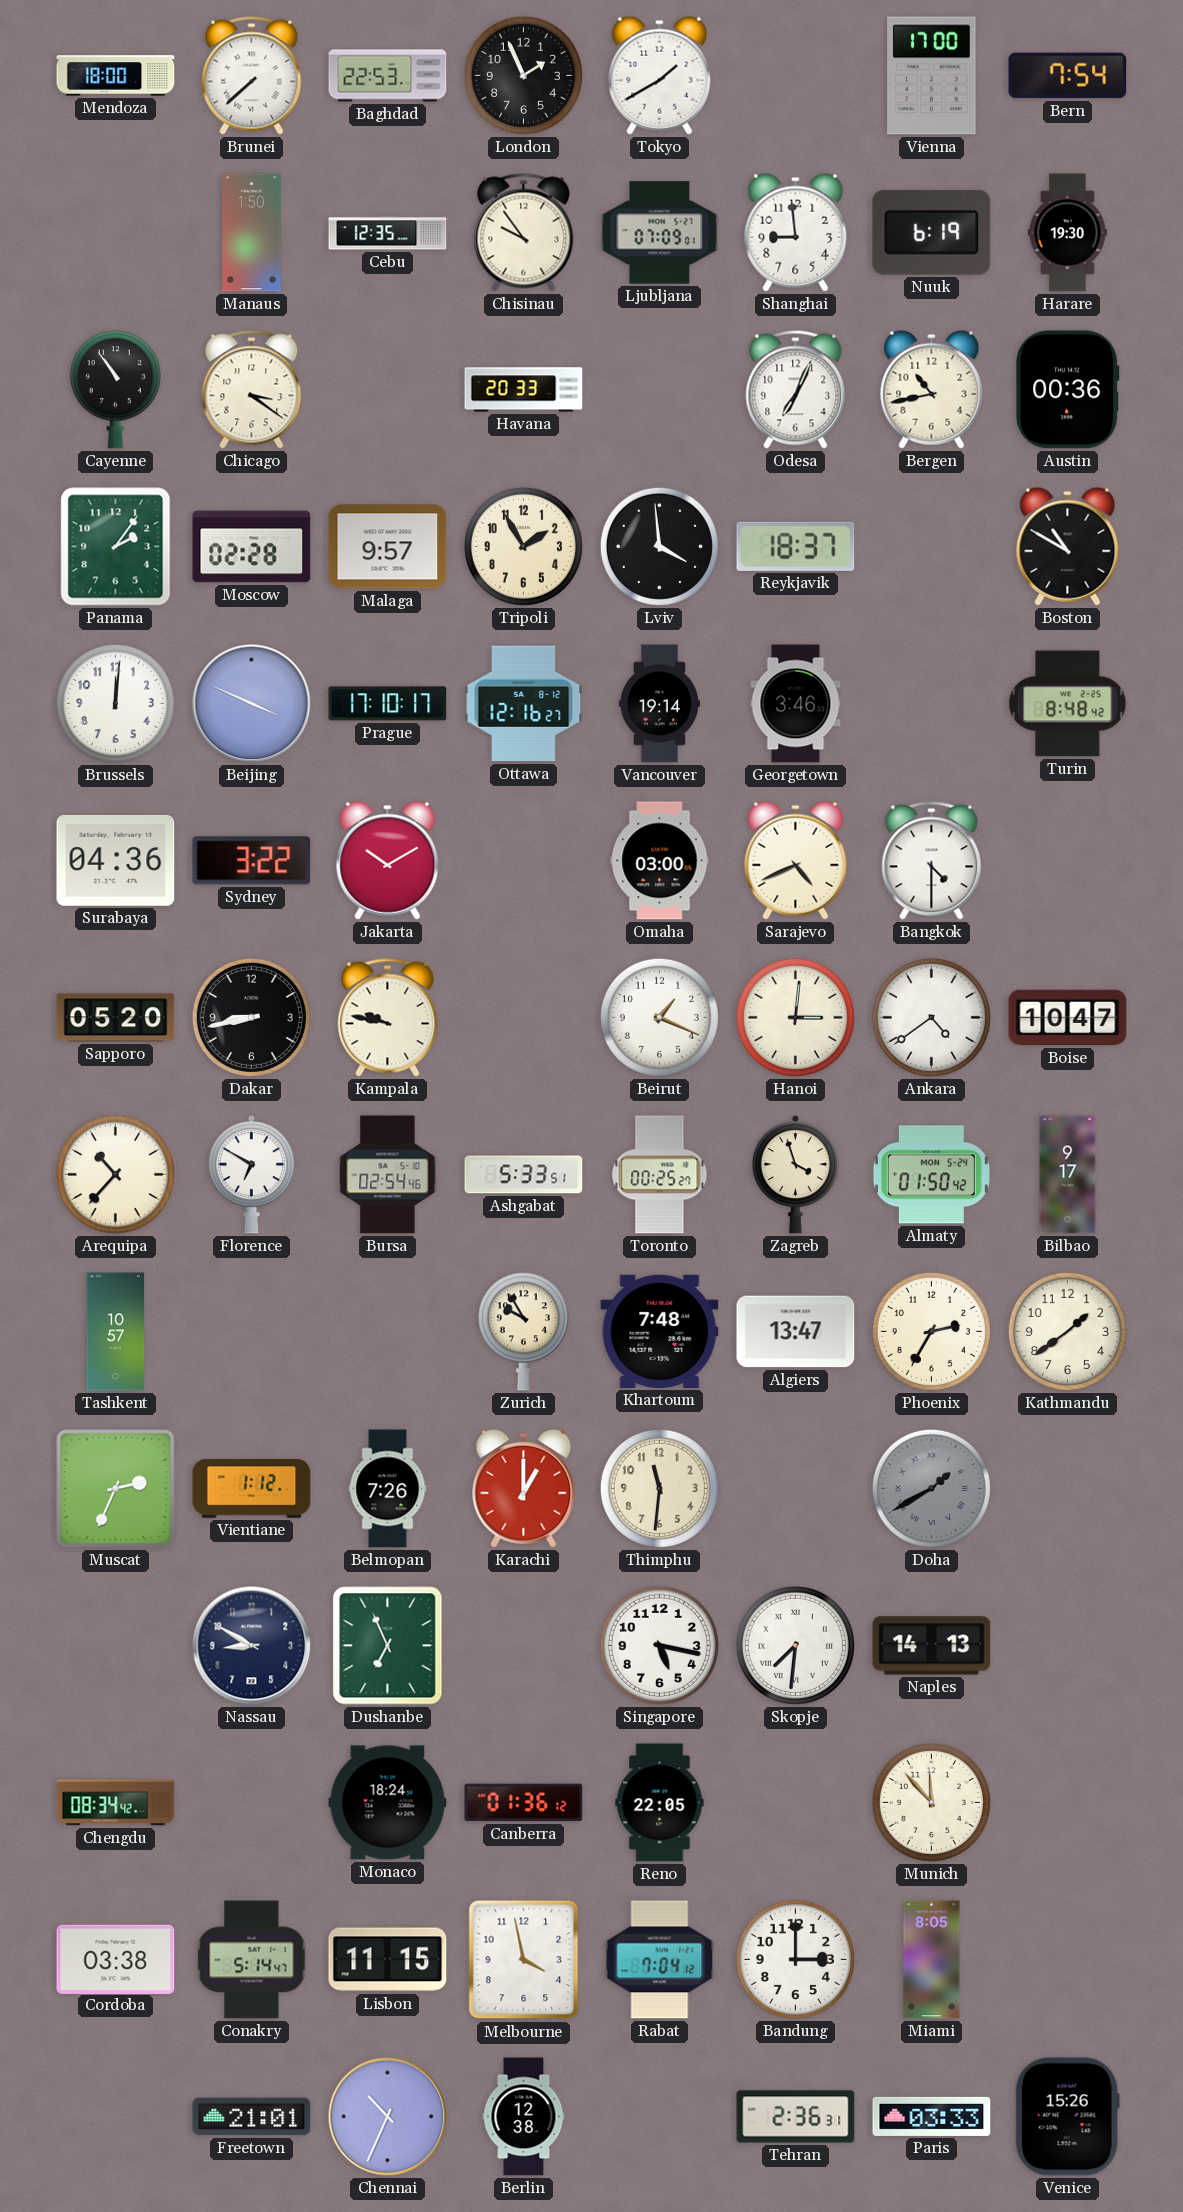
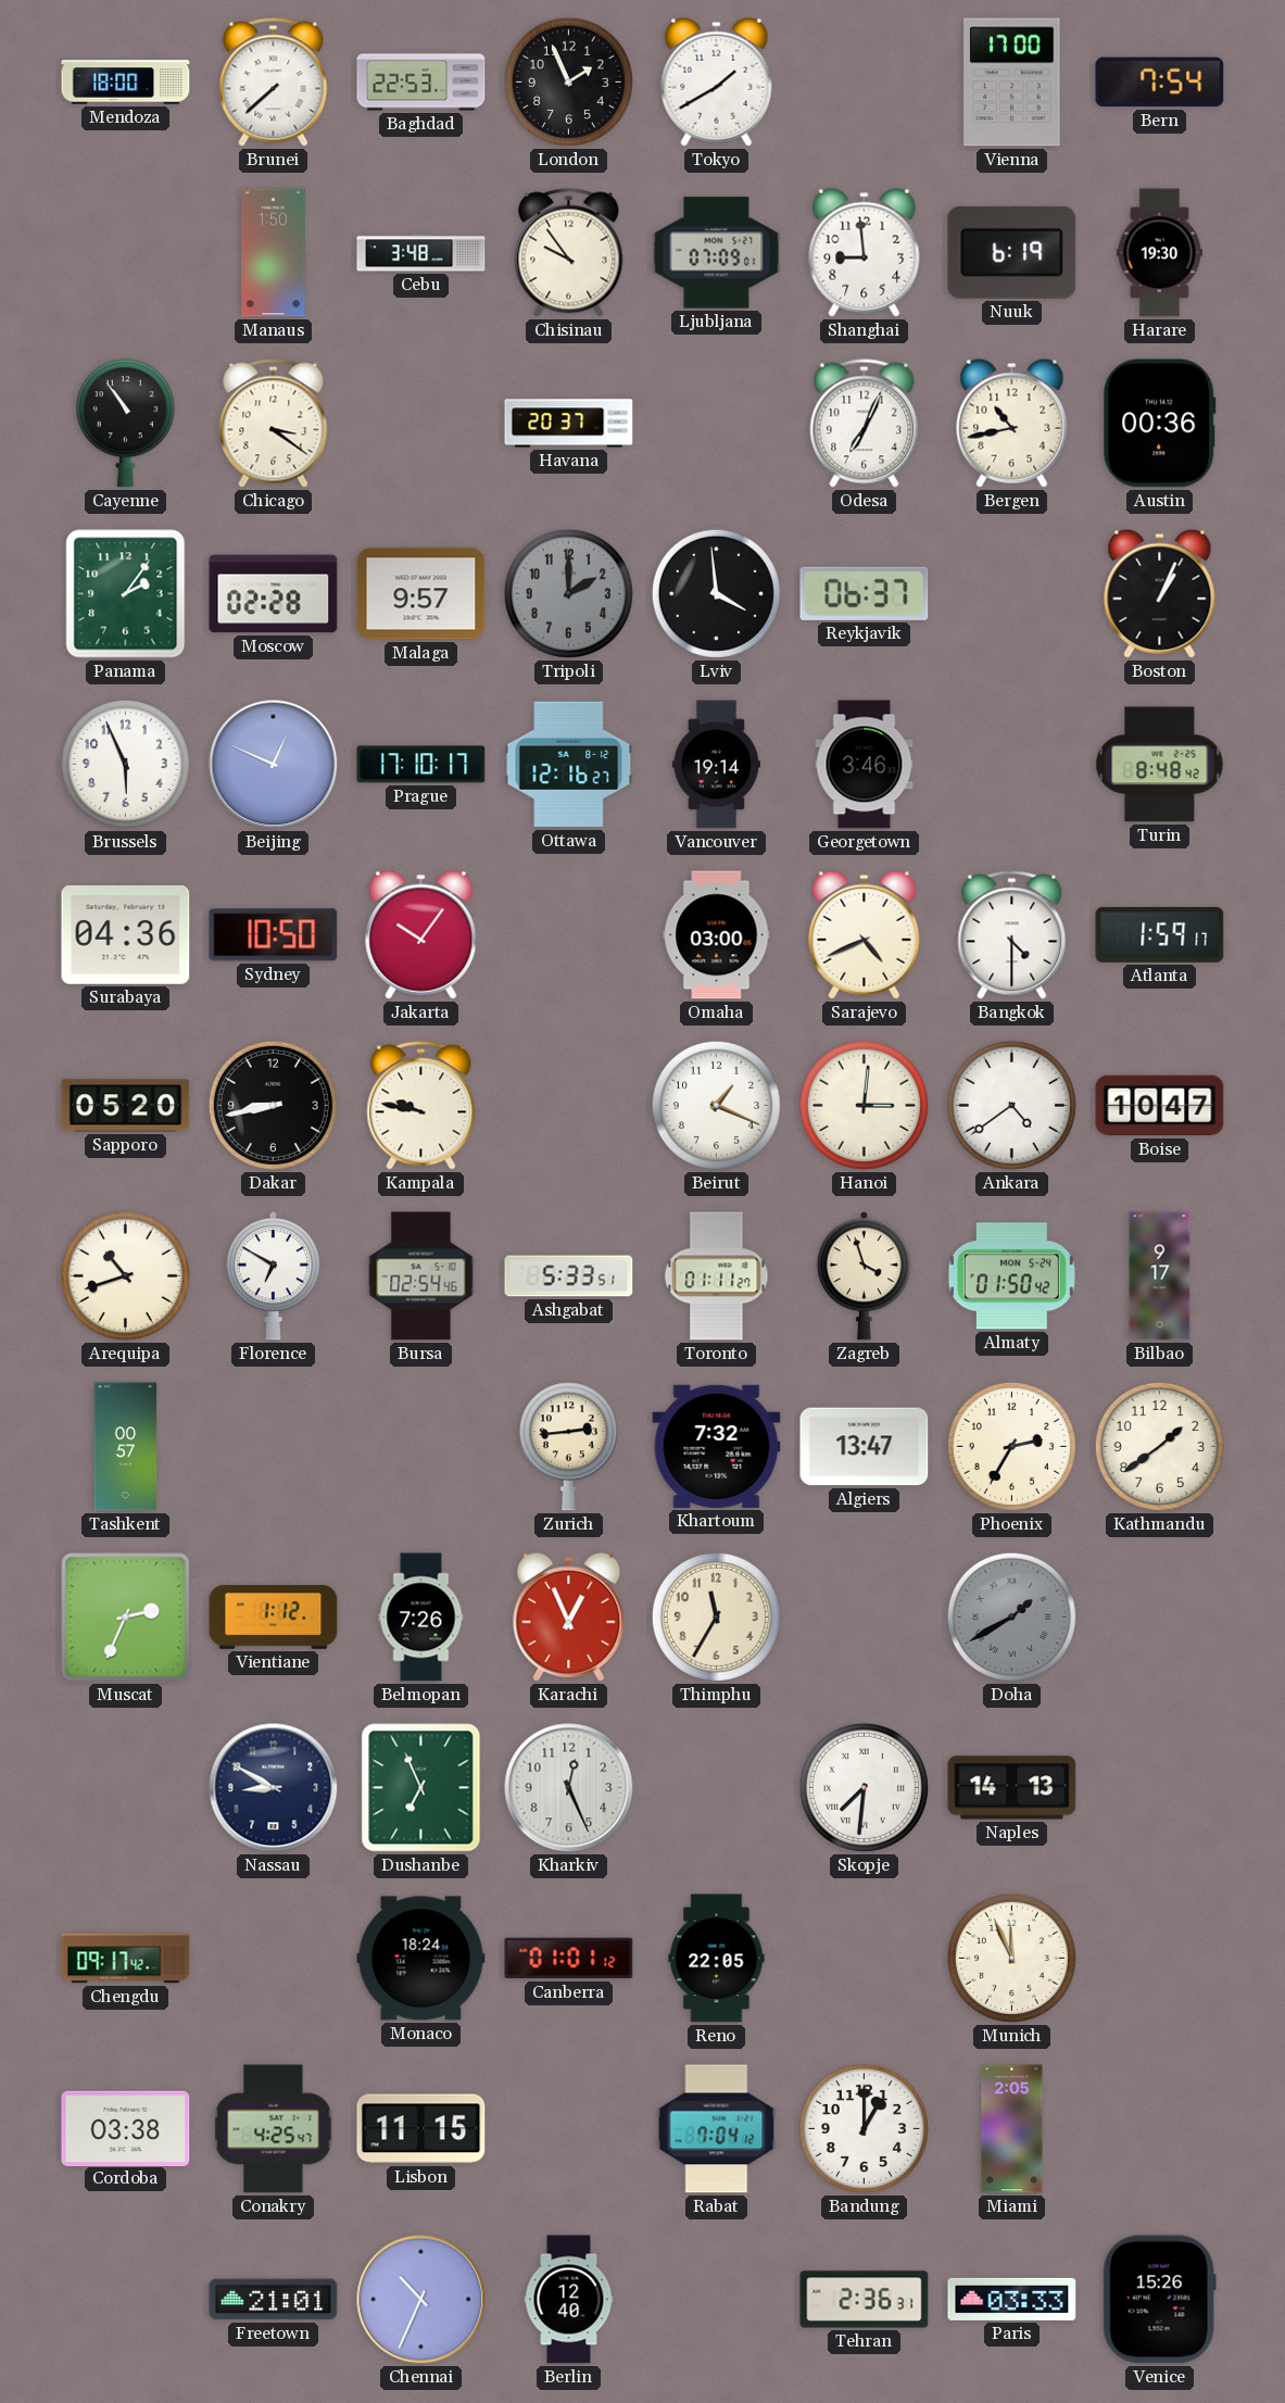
Cebu: 12:35 -> 3:48
Havana: 20:33 -> 20:37
Tripoli: 1:55 -> 2:00
Tripoli dial: cream -> grey
Reykjavik: 18:37 -> 06:37
Boston: 10:50 -> 1:04
Brussels: 12:01 -> 5:56
Beijing: 3:49 -> 12:49
Sydney: 3:22 -> 10:50
Jakarta: 10:10 -> 10:06
Atlanta: none -> 1:59
Arequipa: 10:37 -> 10:42
Toronto: 00:25 -> 01:11
Tashkent: 10:57 -> 00:57
Zurich: 9:55 -> 2:44
Khartoum: 7:48 -> 7:32
Karachi: 1:00 -> 12:56
Thimphu: 11:31 -> 11:35
Kharkiv: none -> 12:26
Singapore: 5:17 -> none
Chengdu: 08:34 -> 09:17
Canberra: 01:36 -> 01:01
Munich: 11:53 -> 11:56
Conakry: 5:14 -> 4:25
Melbourne: 3:58 -> none
Bandung: 3:00 -> 1:00
Miami: 8:05 -> 2:05
Berlin: 12:38 -> 12:40
